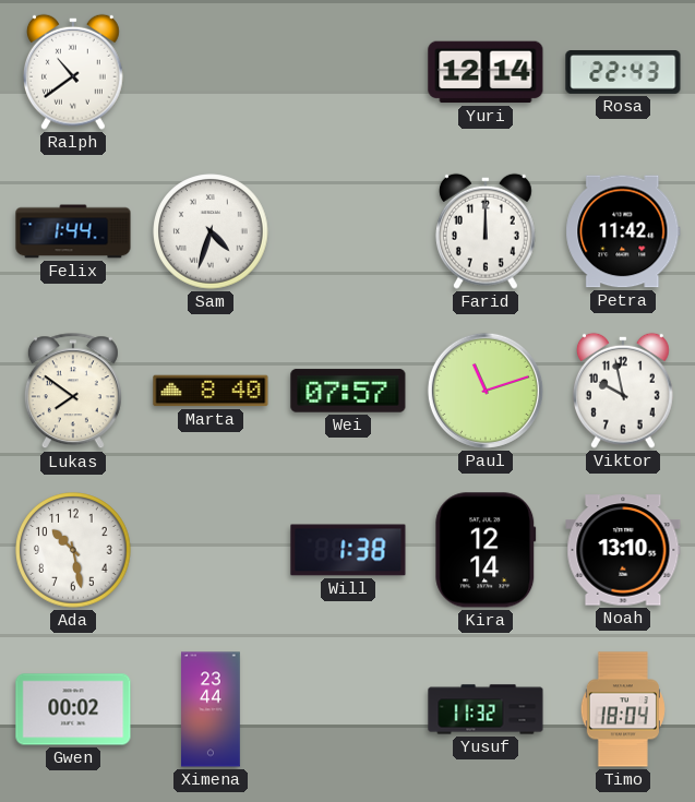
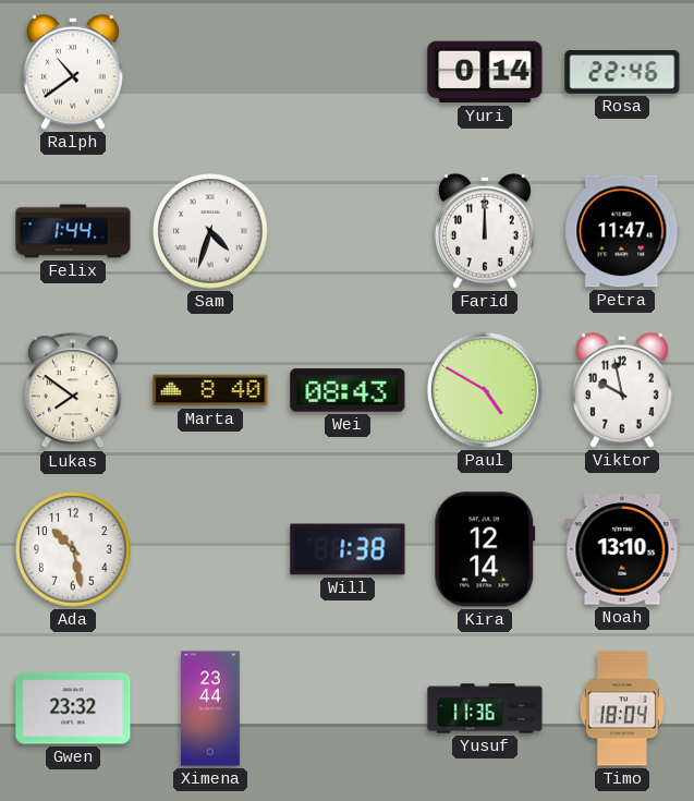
Yuri: 12:14 -> 0:14
Rosa: 22:43 -> 22:46
Petra: 11:42 -> 11:47
Wei: 07:57 -> 08:43
Paul: 11:12 -> 4:50
Gwen: 00:02 -> 23:32
Yusuf: 11:32 -> 11:36
